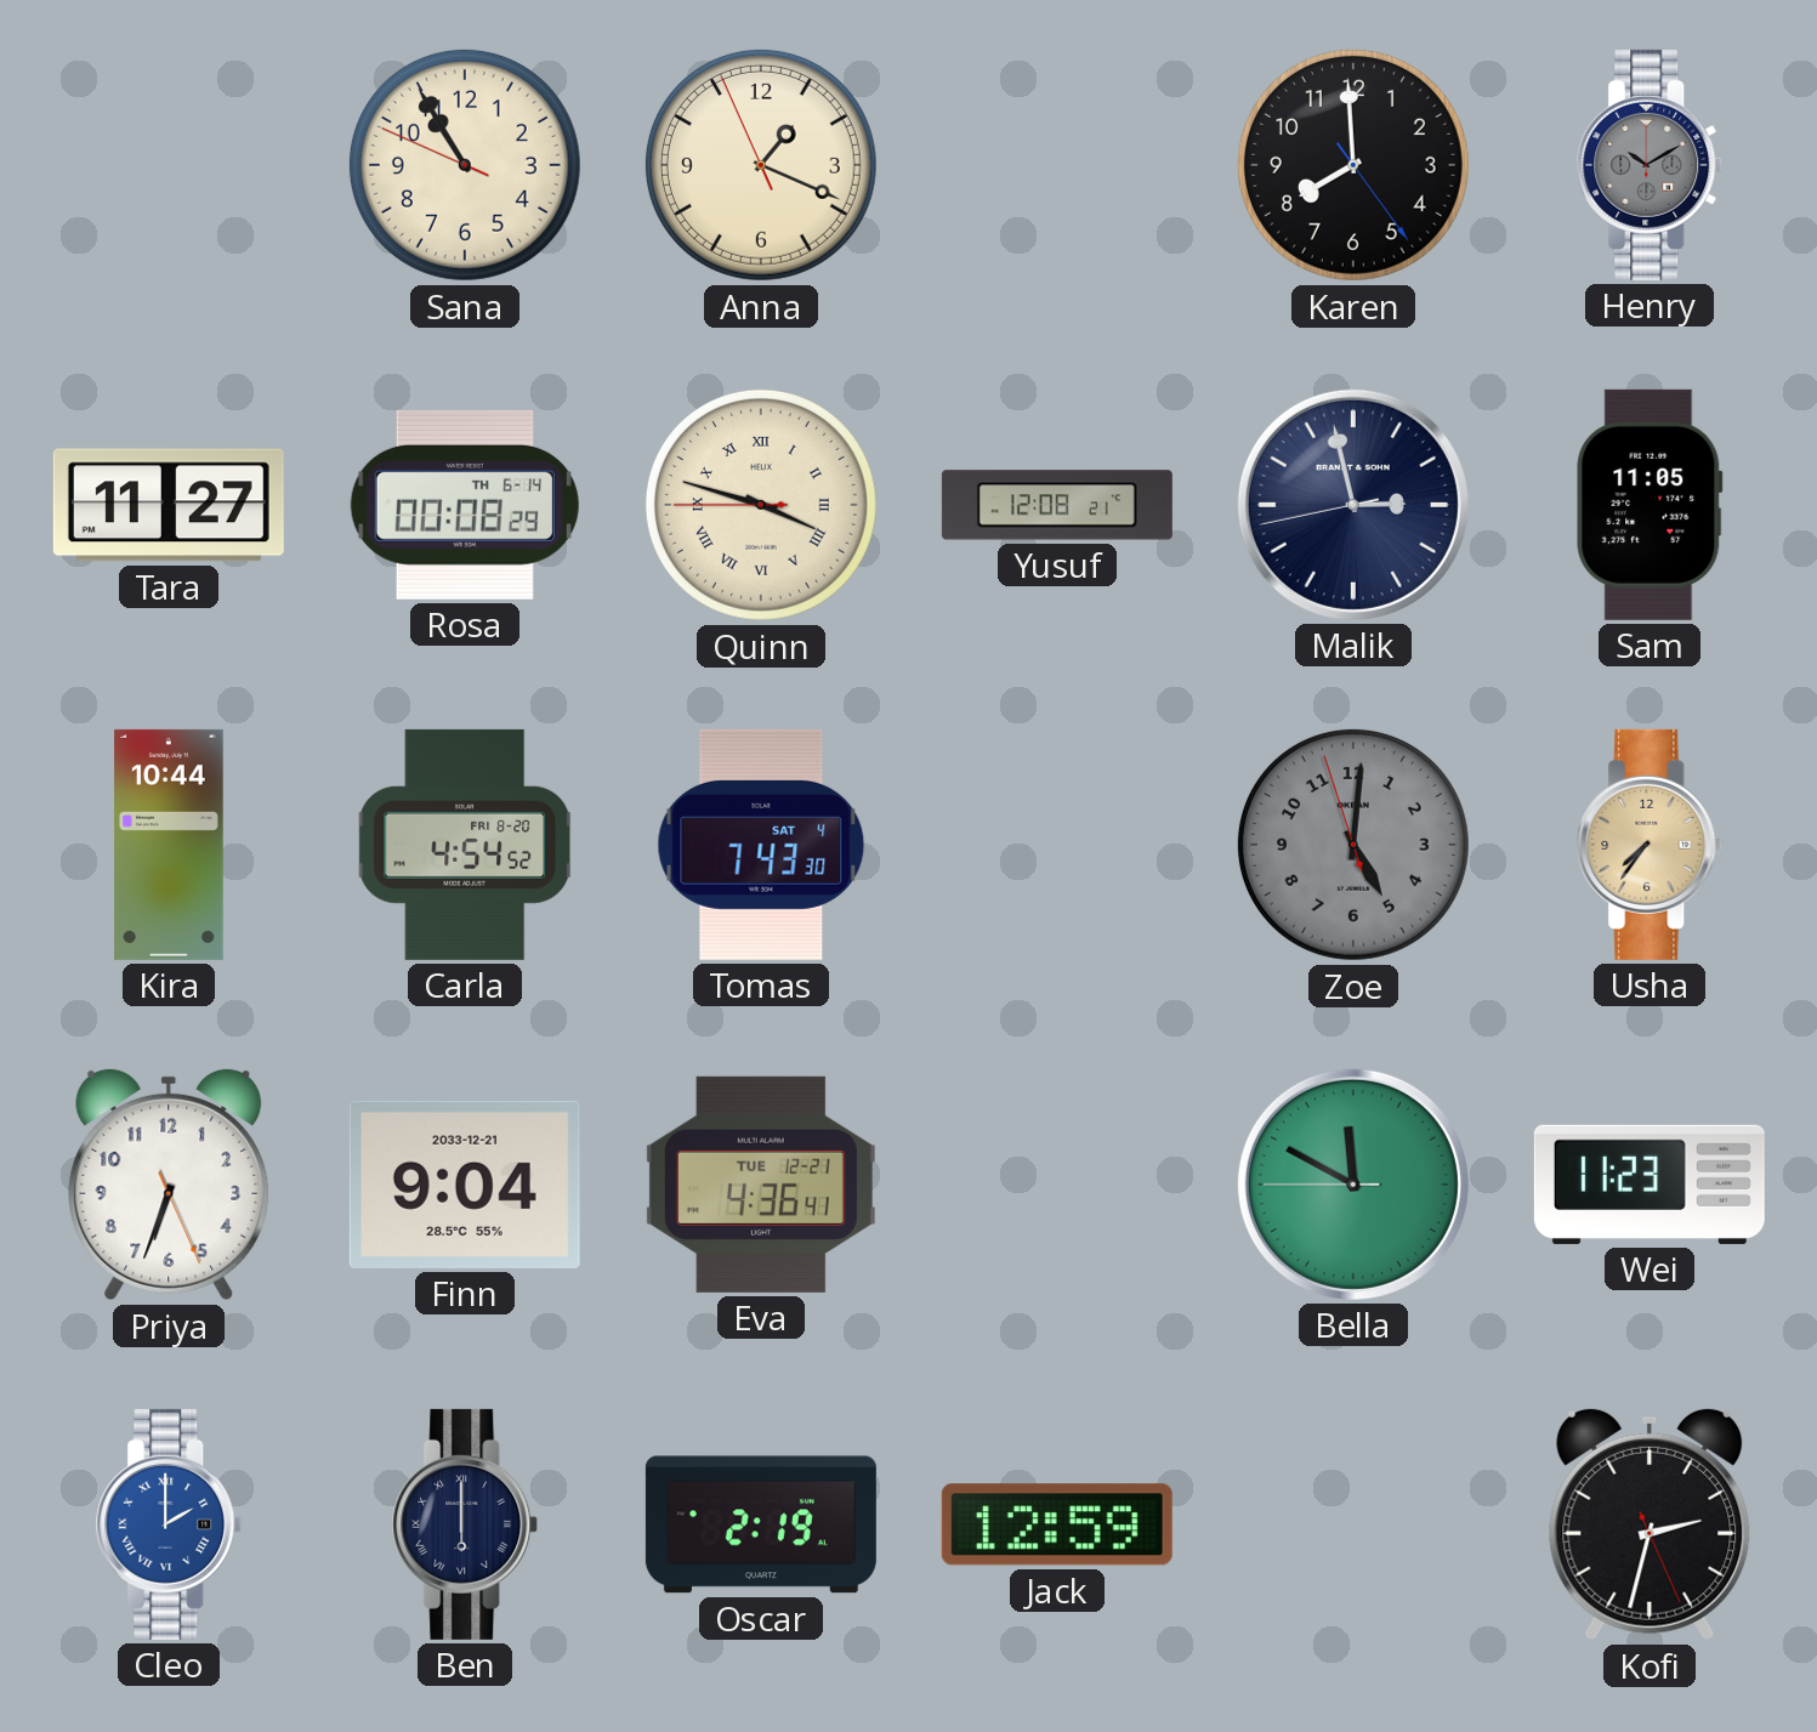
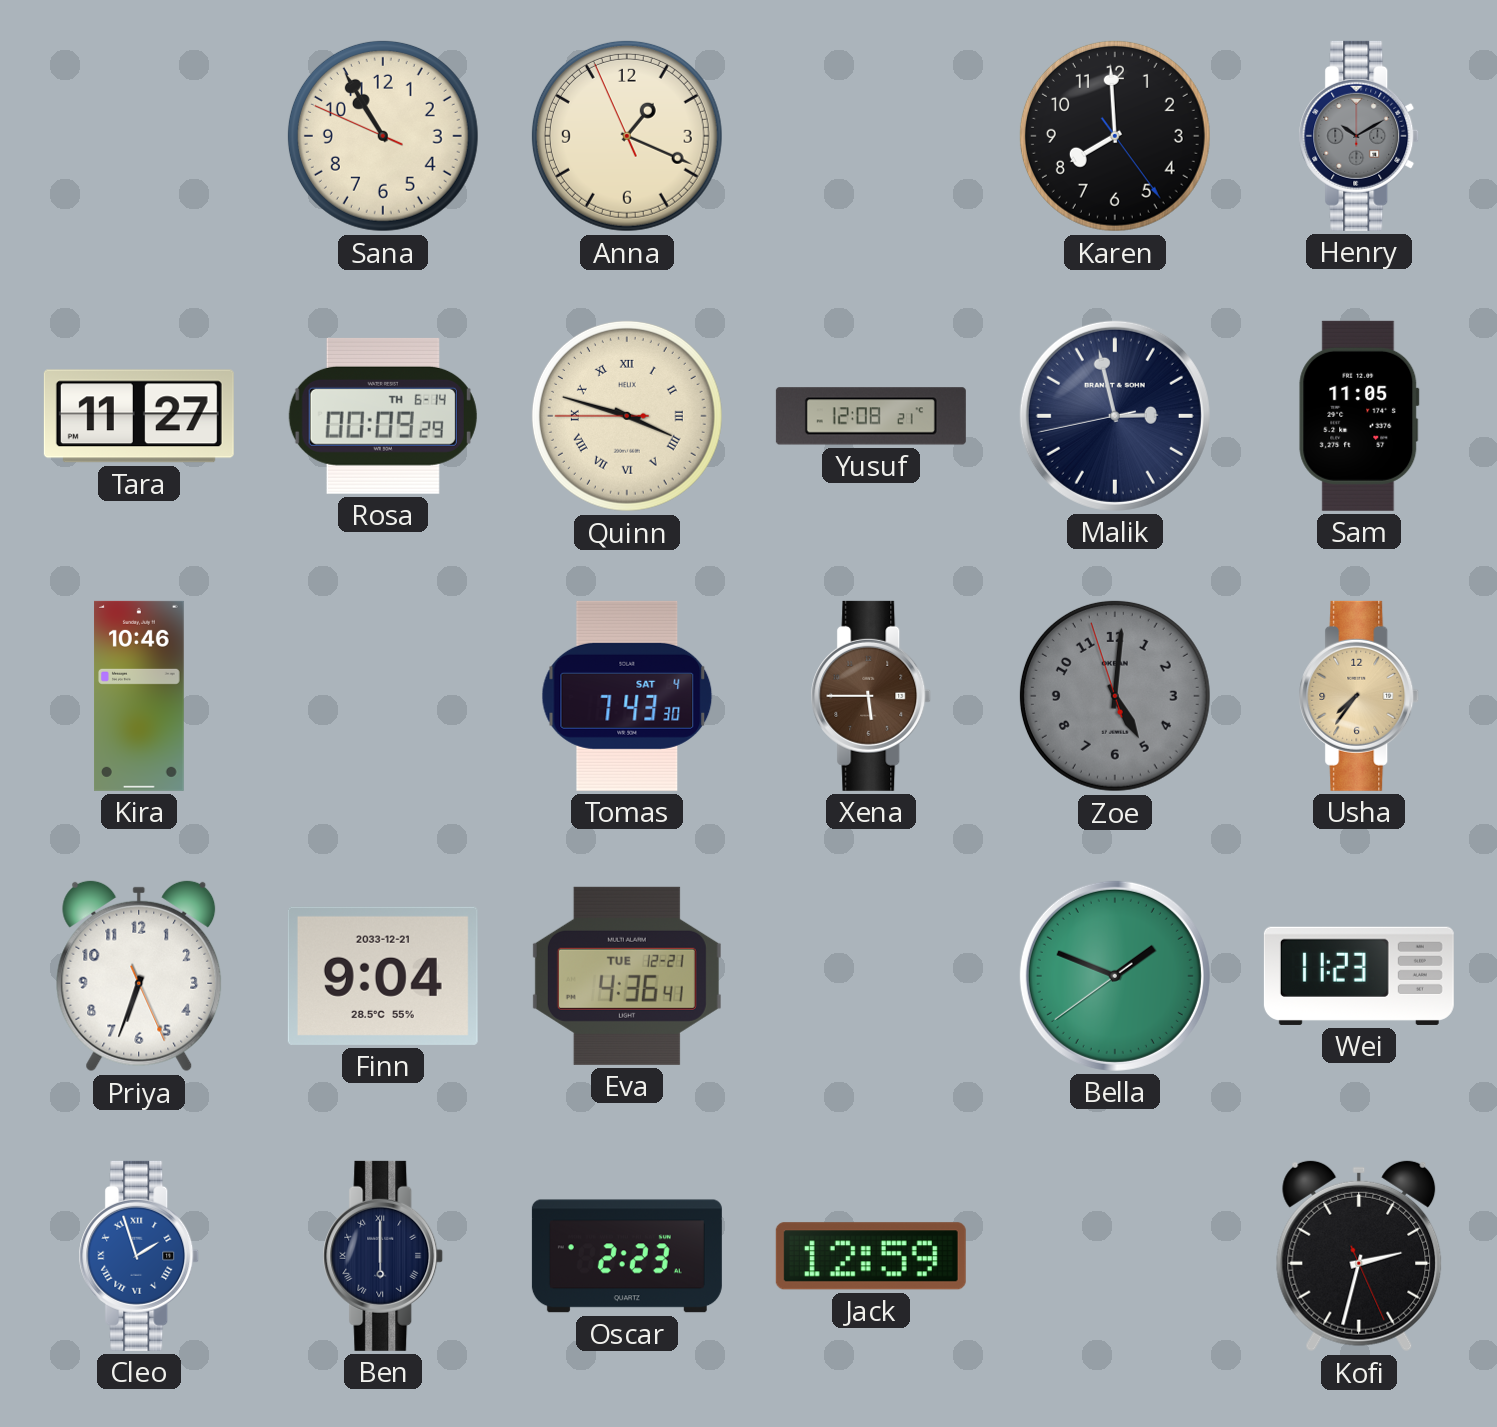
Rosa: 00:08 -> 00:09
Kira: 10:44 -> 10:46
Carla: 4:54 -> none
Xena: none -> 5:45
Bella: 11:49 -> 1:48
Cleo: 2:00 -> 1:57
Oscar: 2:19 -> 2:23
